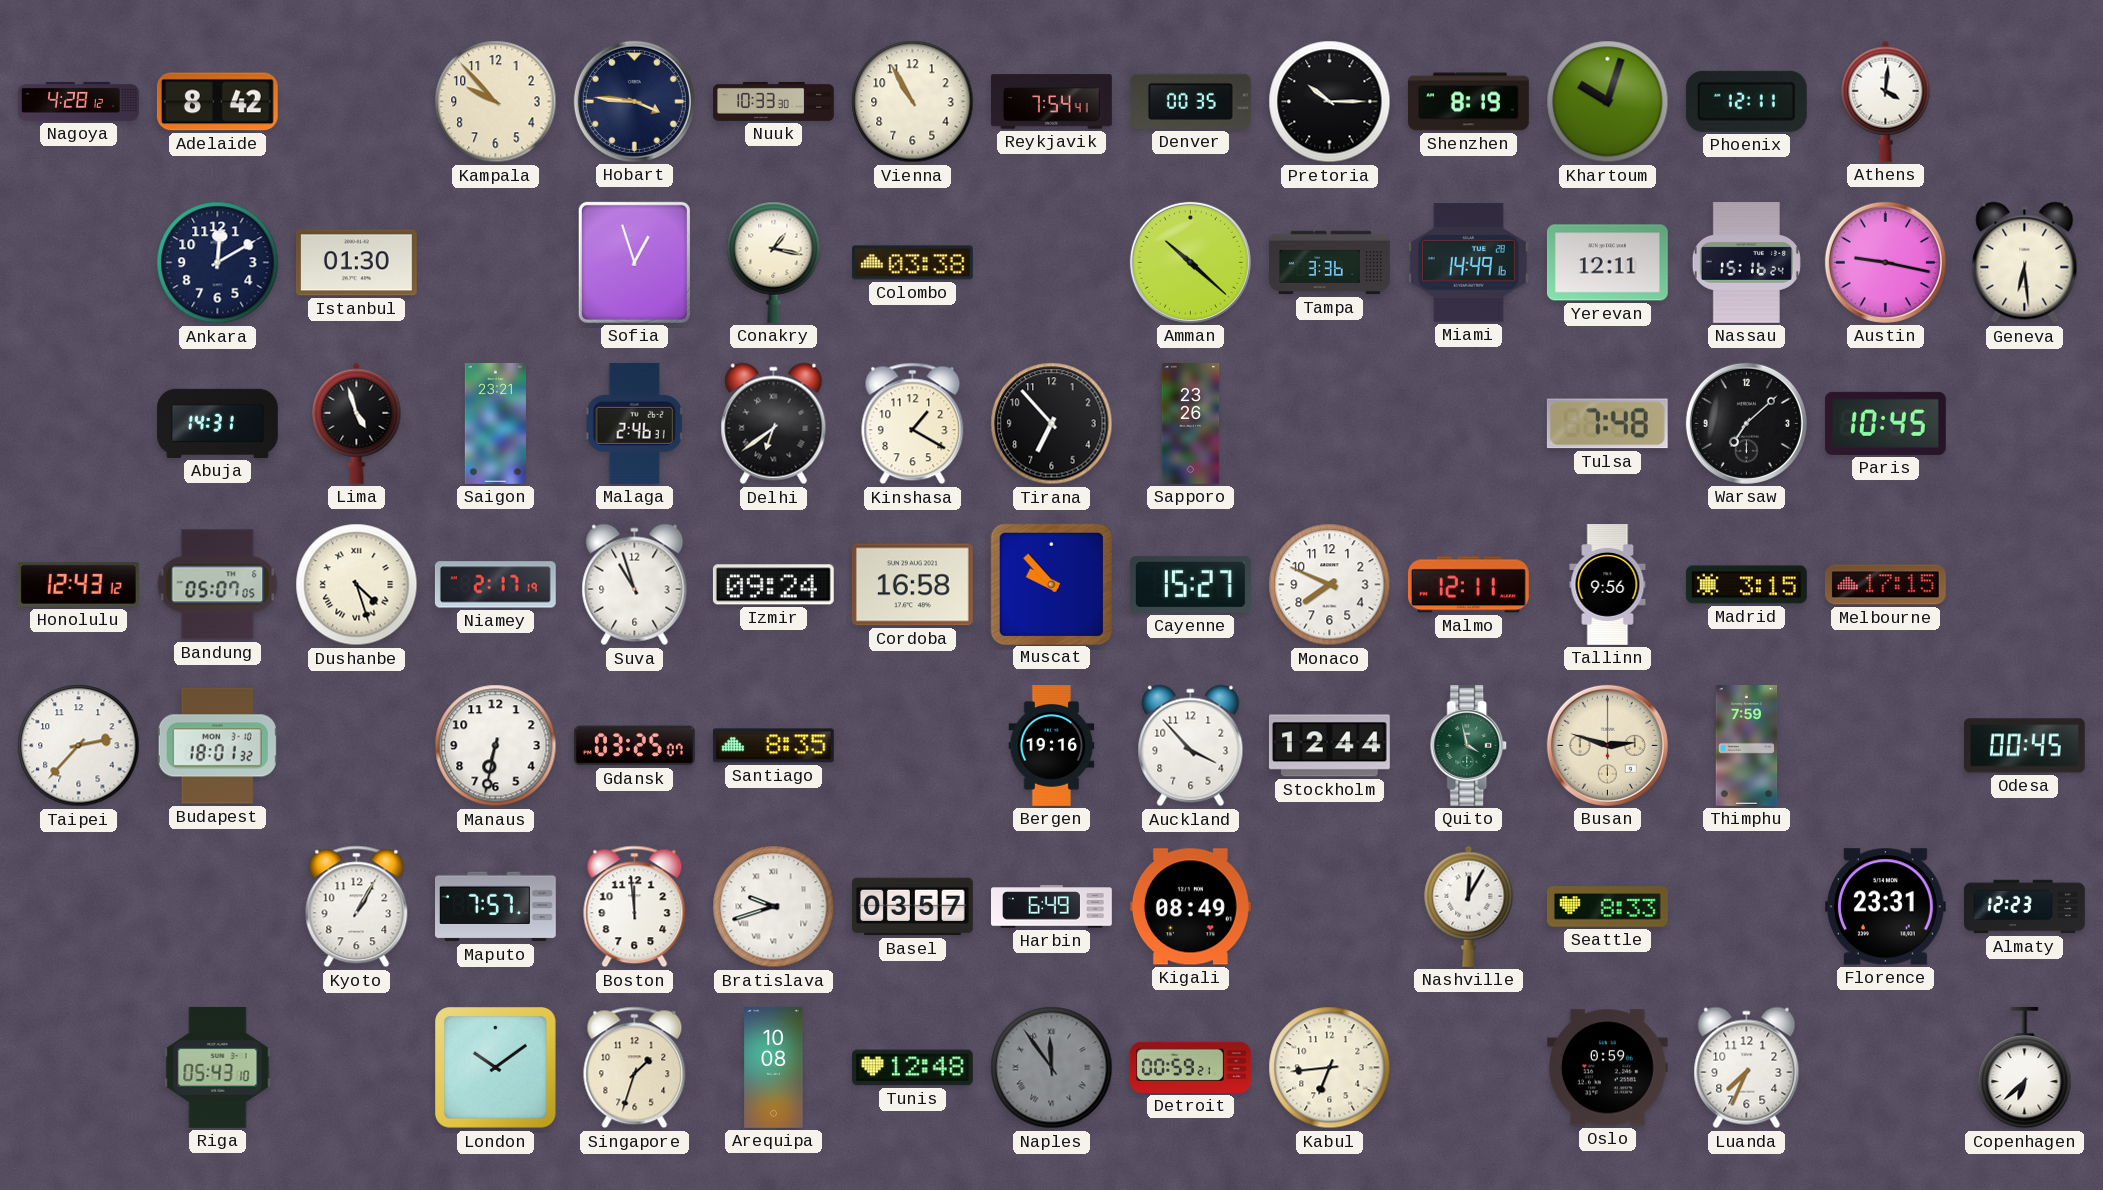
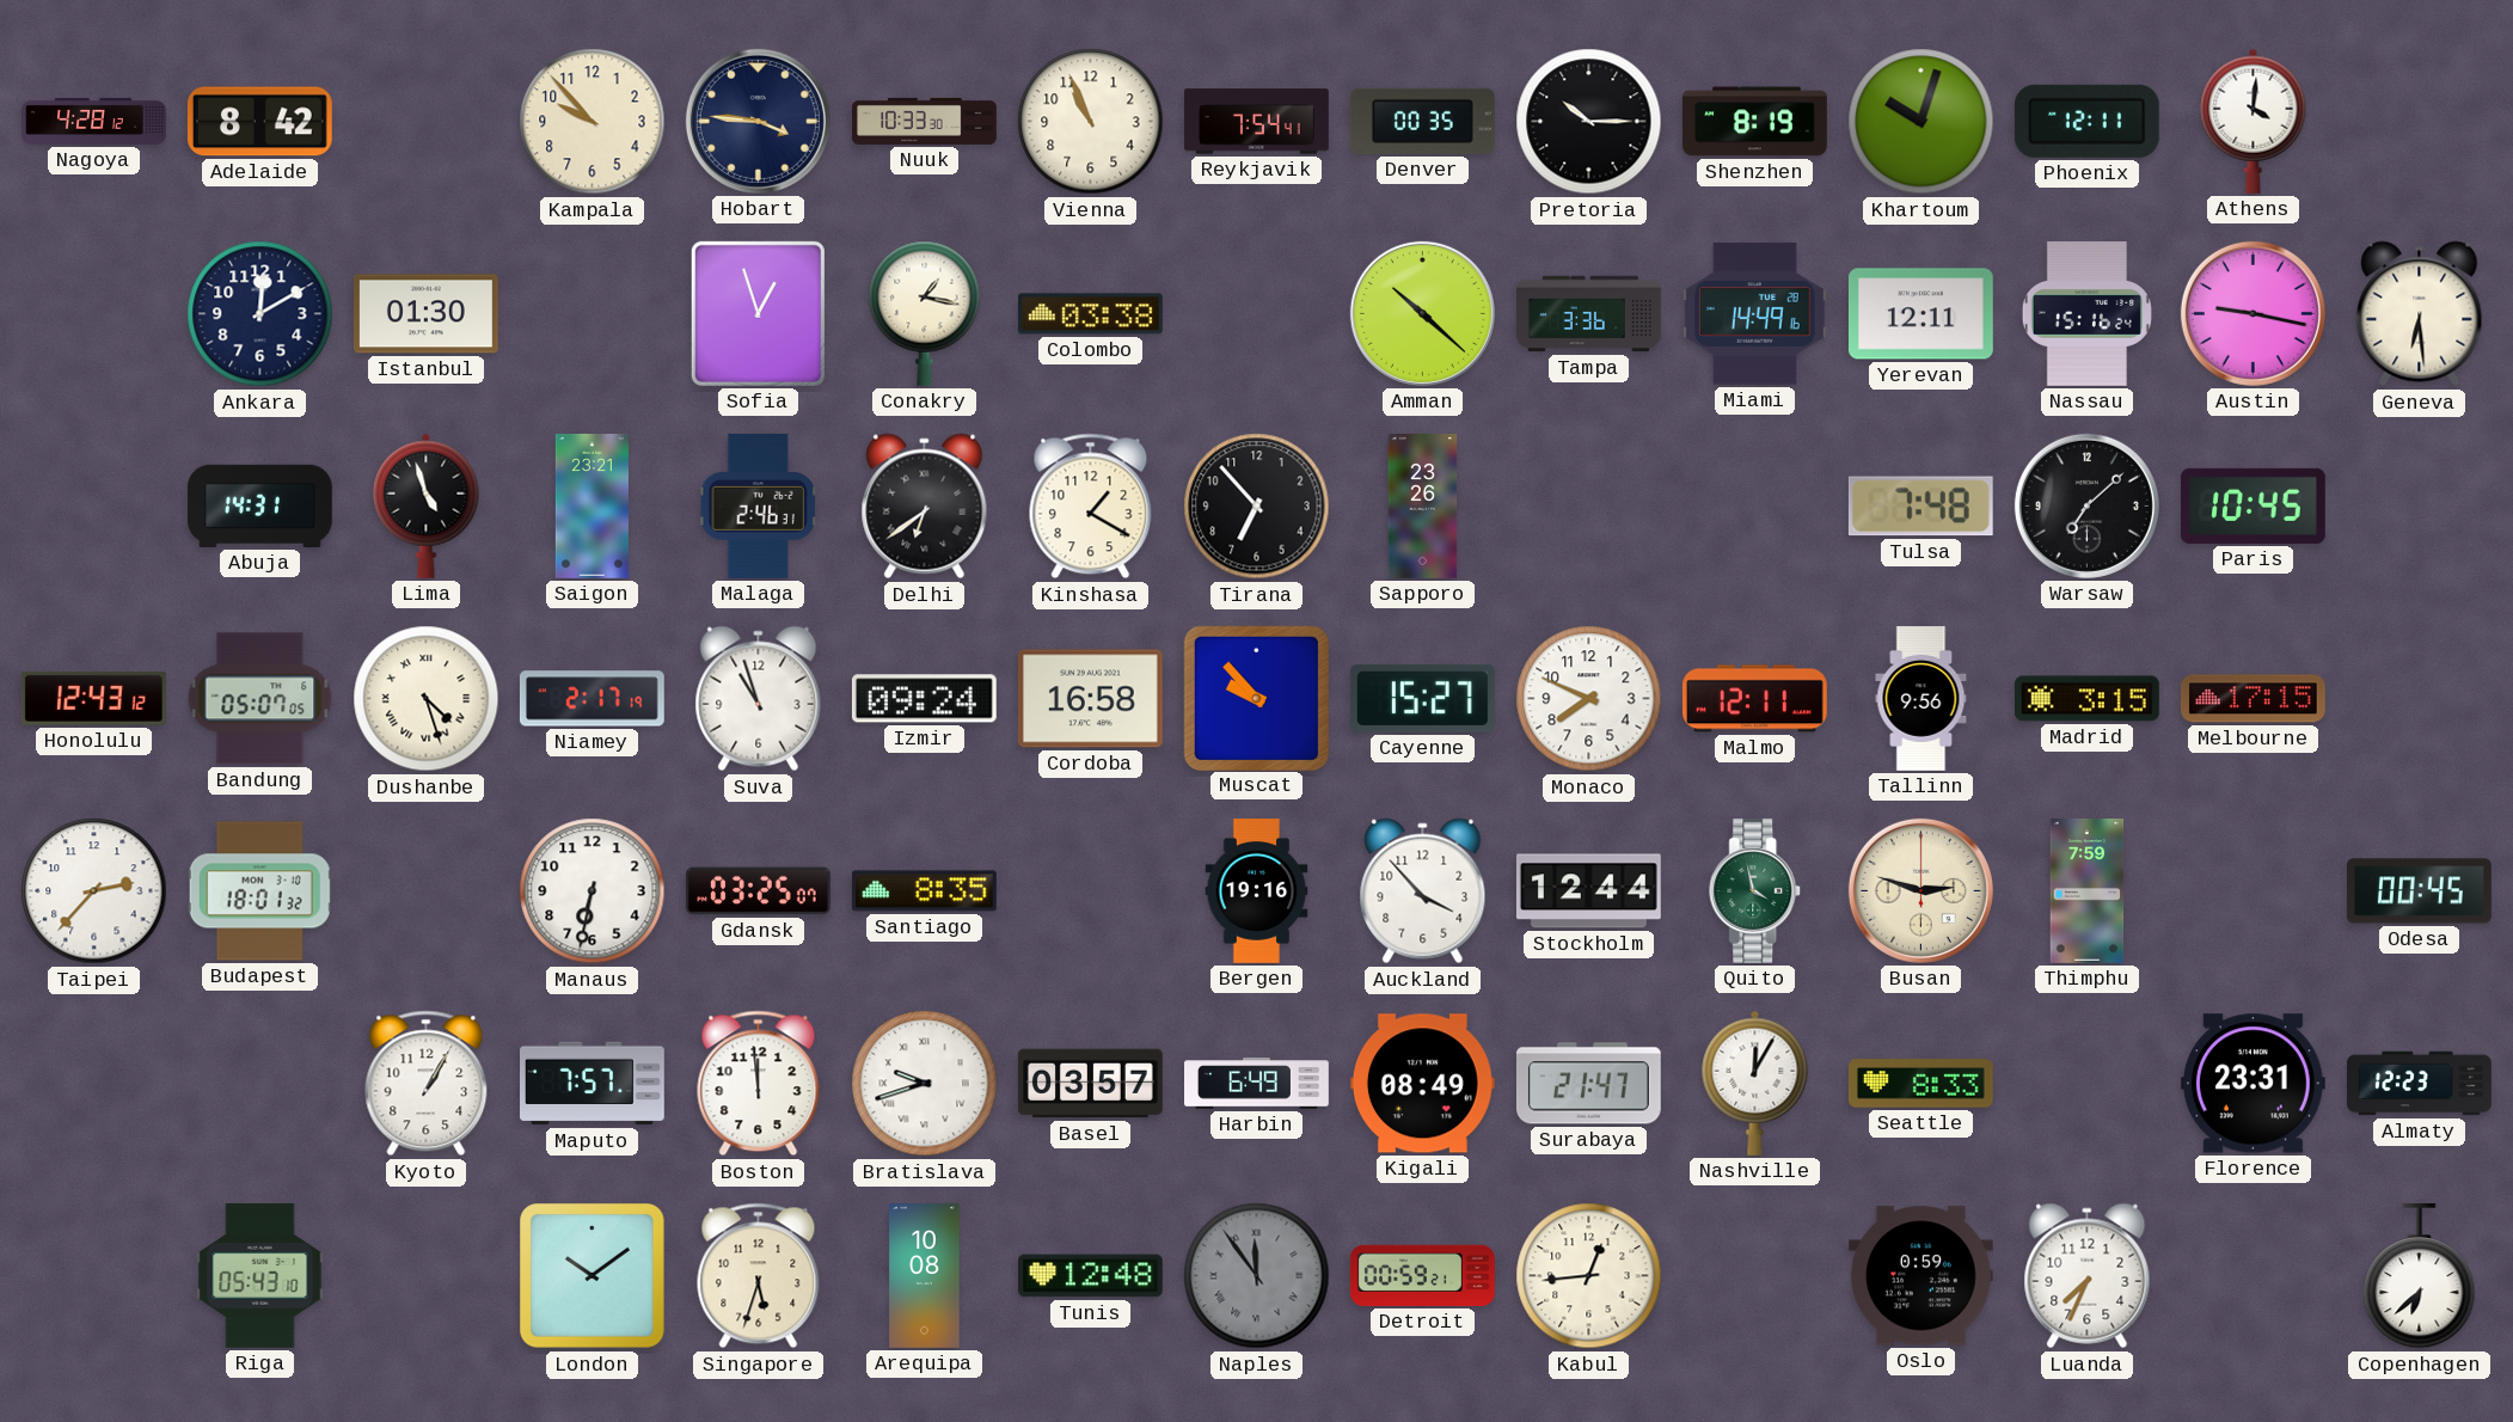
Vienna: 10:55 -> 10:56
Surabaya: none -> 21:47
Singapore: 1:33 -> 5:33
Kabul: 6:44 -> 12:44
